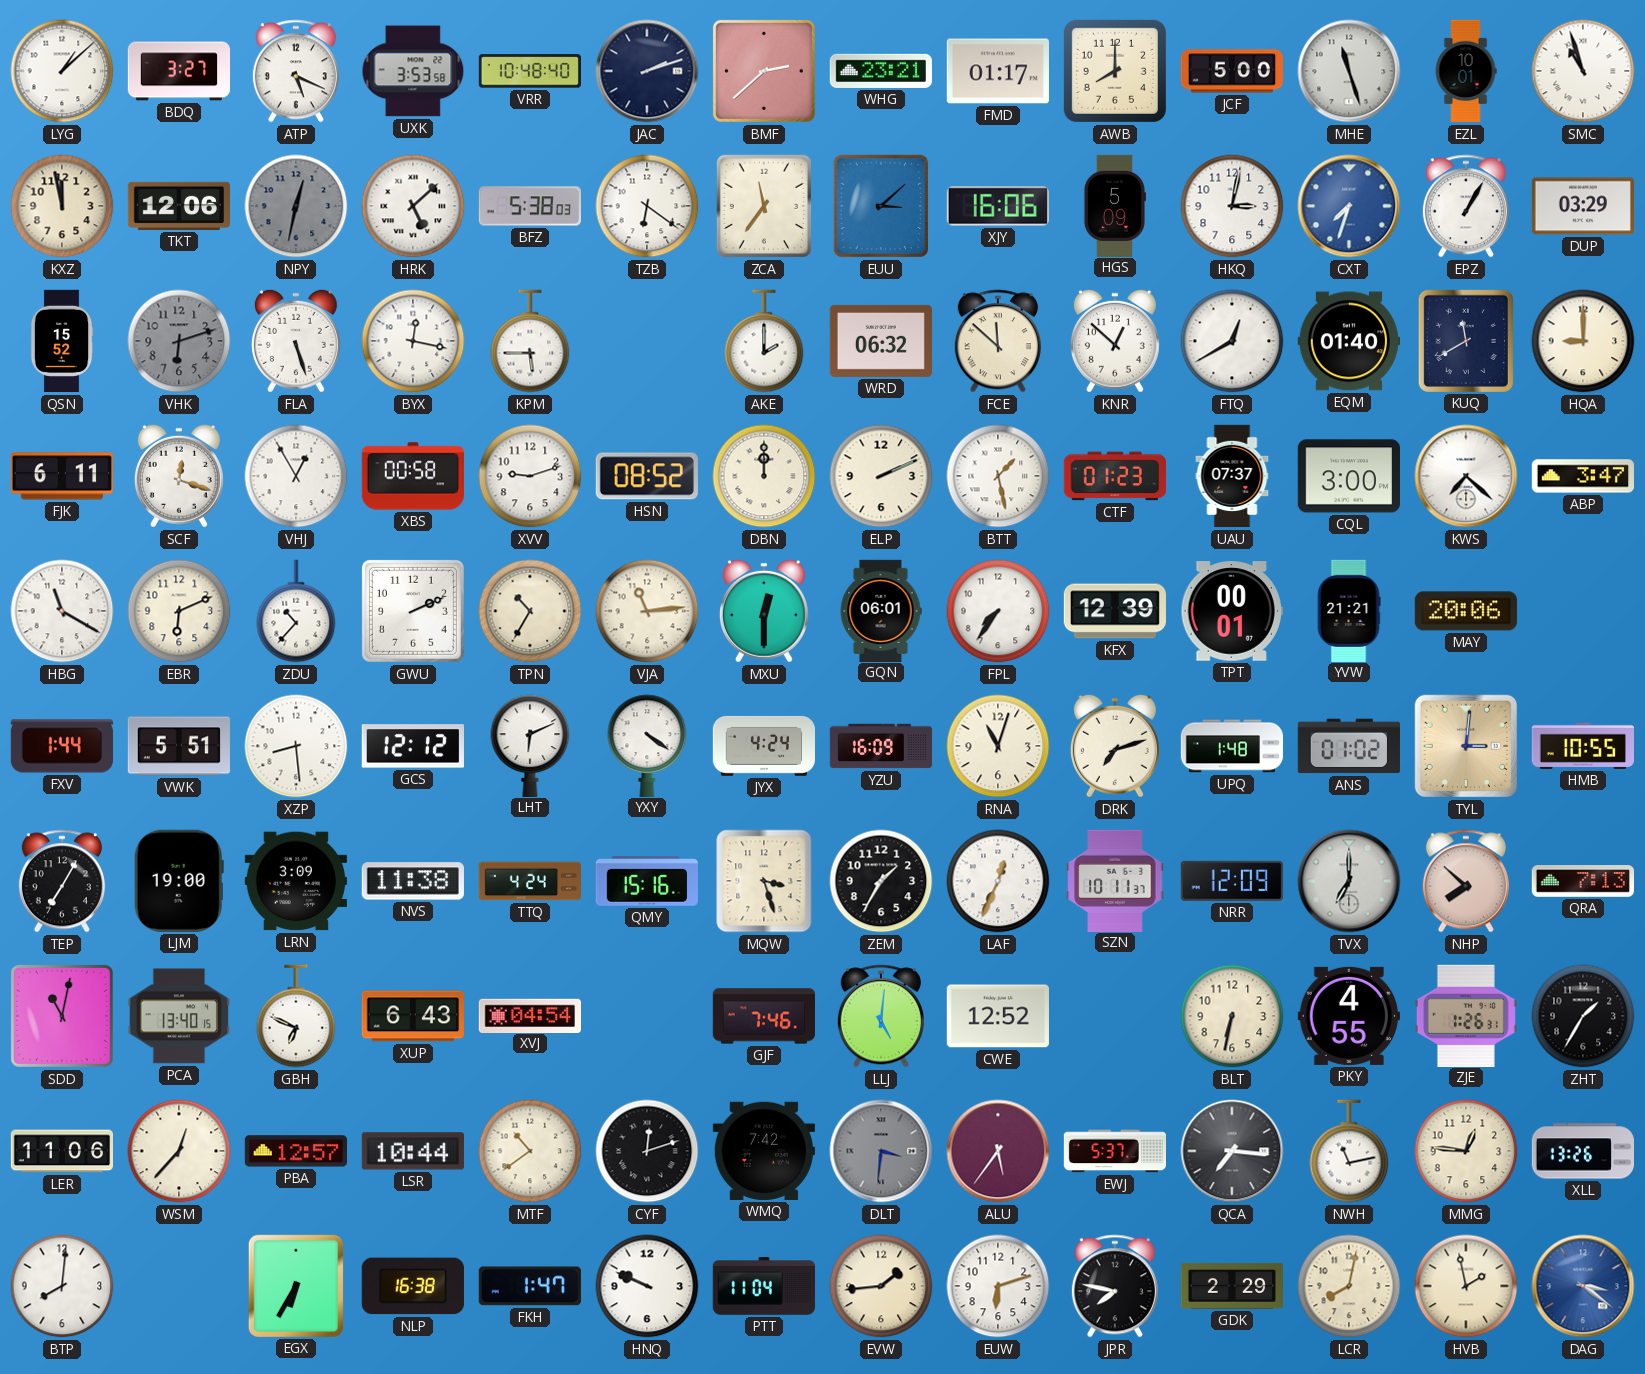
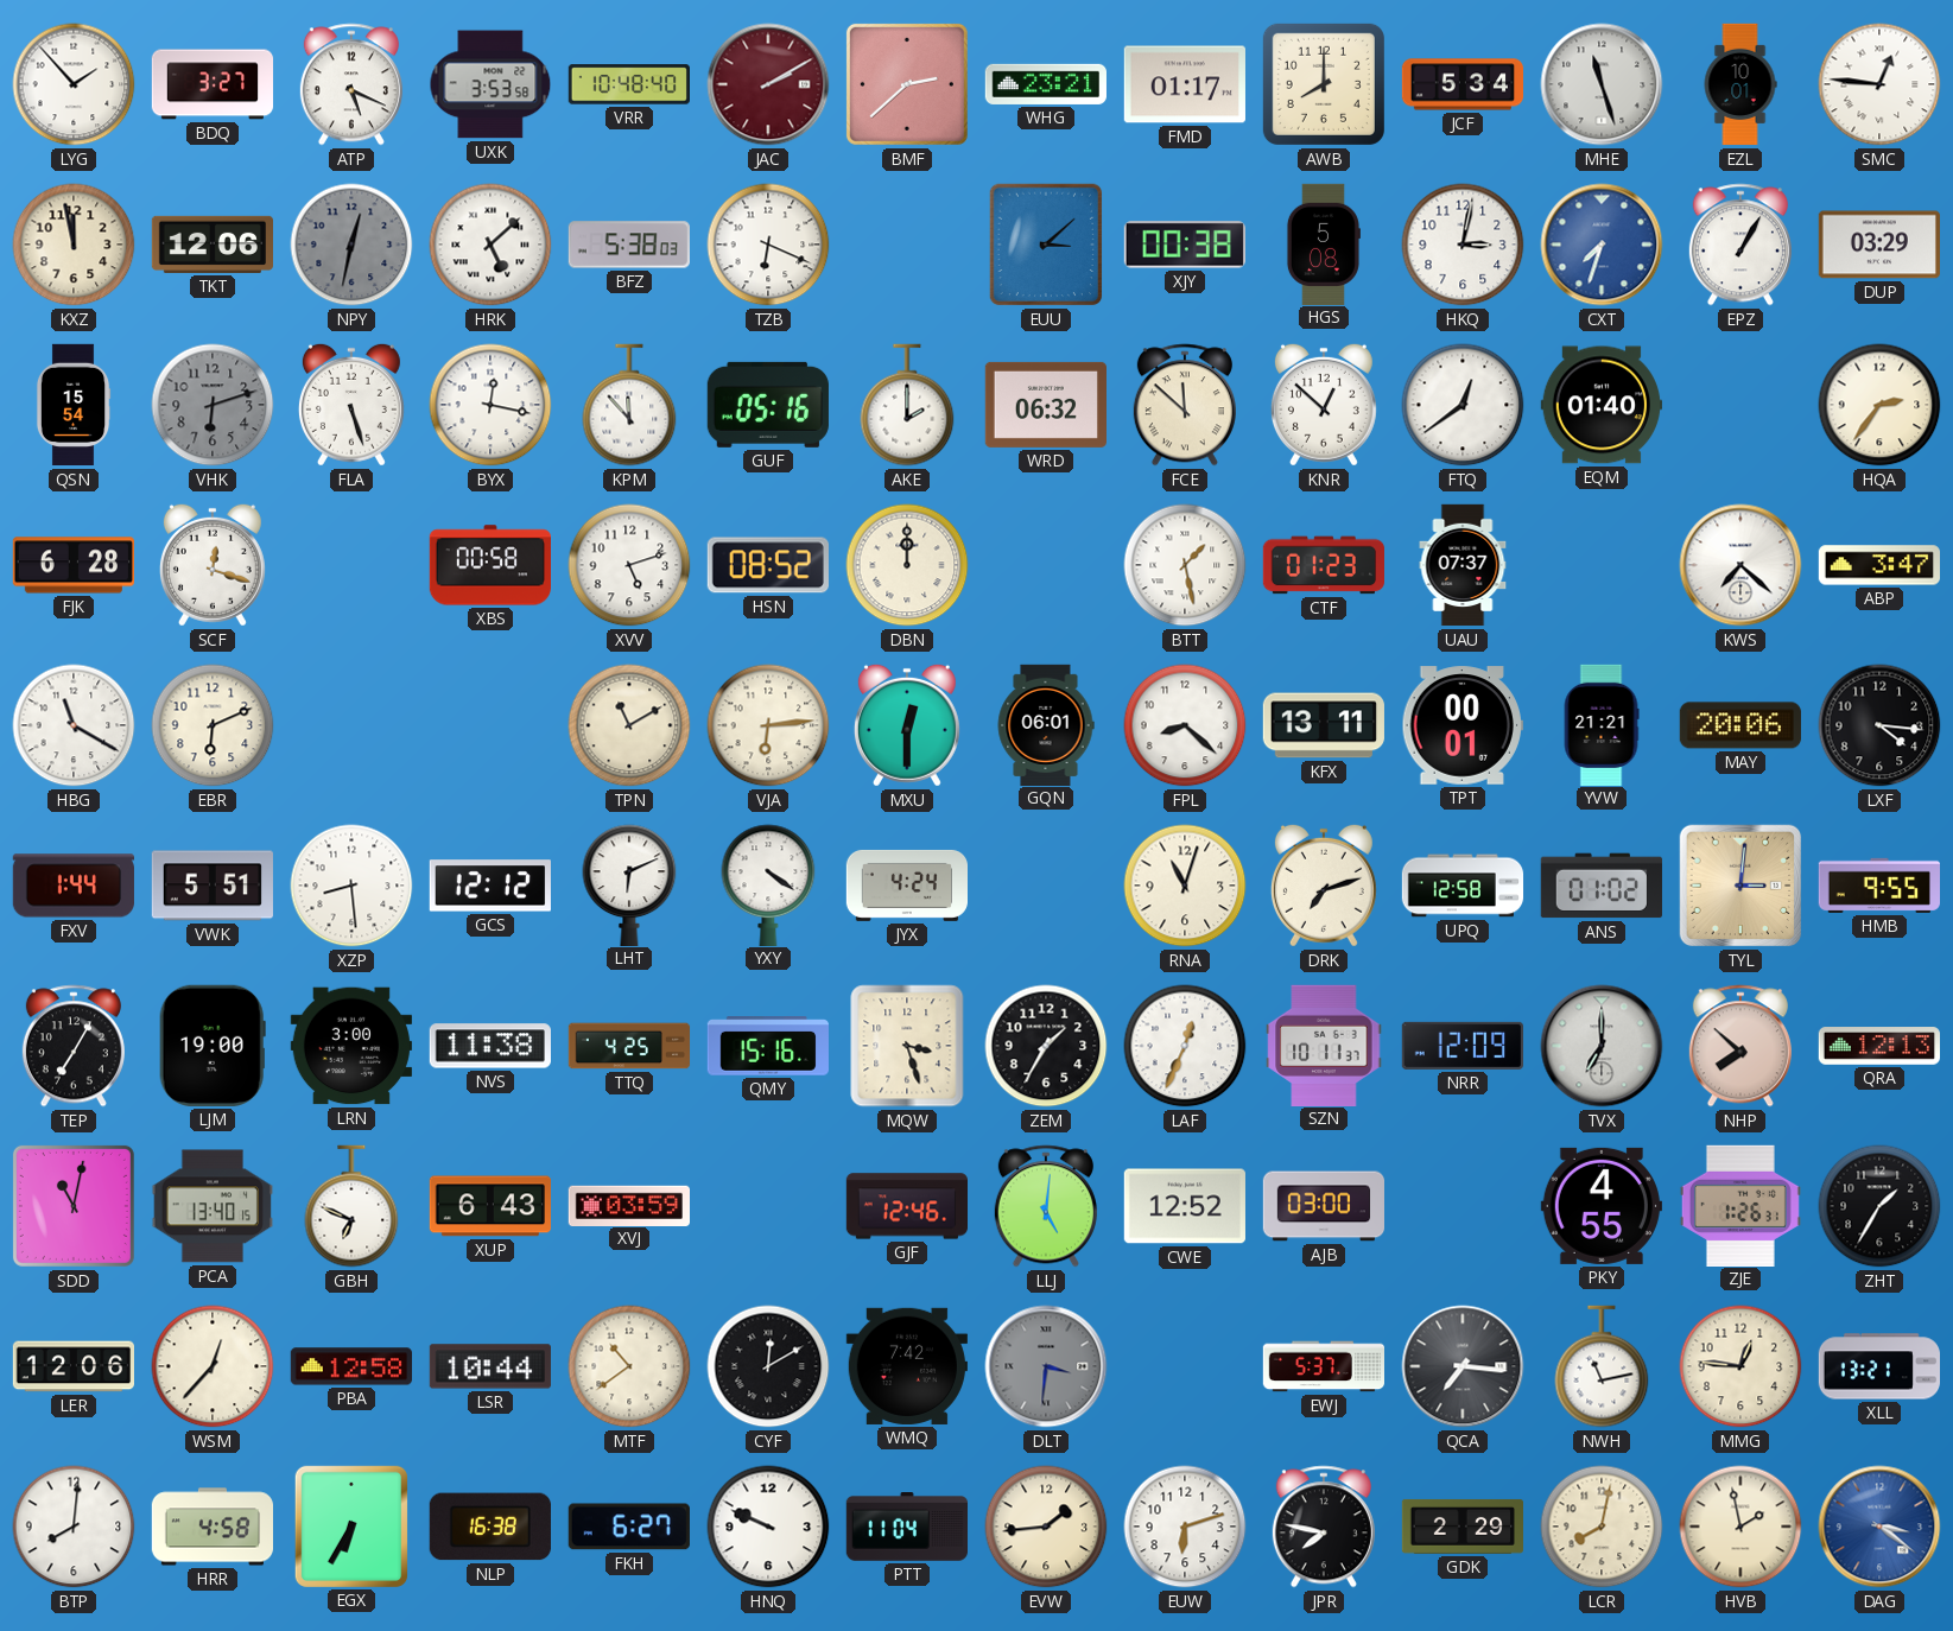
LYG: 1:08 -> 1:53
JAC: 2:12 -> 2:10
JAC dial: navy -> burgundy
JCF: 5:00 -> 5:34
SMC: 10:57 -> 12:46
TZB: 6:21 -> 6:19
ZCA: 11:36 -> none
XJY: 16:06 -> 00:38
HGS: 5:09 -> 5:08
QSN: 15:52 -> 15:54
KPM: 5:45 -> 11:53
GUF: none -> 05:16
FTQ: 12:40 -> 12:39
KUQ: 11:40 -> none
HQA: 9:00 -> 2:36
FJK: 6:11 -> 6:28
VHJ: 12:55 -> none
XVV: 9:12 -> 5:12
ELP: 2:11 -> none
CQL: 3:00 -> none
ZDU: 10:37 -> none
GWU: 2:11 -> none
TPN: 10:35 -> 11:10
VJA: 11:14 -> 6:14
FPL: 7:36 -> 8:22
KFX: 12:39 -> 13:11
LXF: none -> 4:16
YZU: 16:09 -> none
UPQ: 1:48 -> 12:58
HMB: 10:55 -> 9:55
LRN: 3:09 -> 3:00
TTQ: 4:24 -> 4:25
QRA: 7:13 -> 12:13
XVJ: 04:54 -> 03:59
GJF: 7:46 -> 12:46
AJB: none -> 03:00
BLT: 6:32 -> none
LER: 11:06 -> 12:06
PBA: 12:57 -> 12:58
CYF: 12:12 -> 12:10
ALU: 5:36 -> none
XLL: 13:26 -> 13:21
HRR: none -> 4:58
FKH: 1:47 -> 6:27
